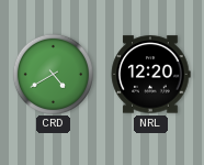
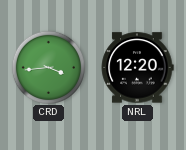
CRD: 4:40 -> 3:44
